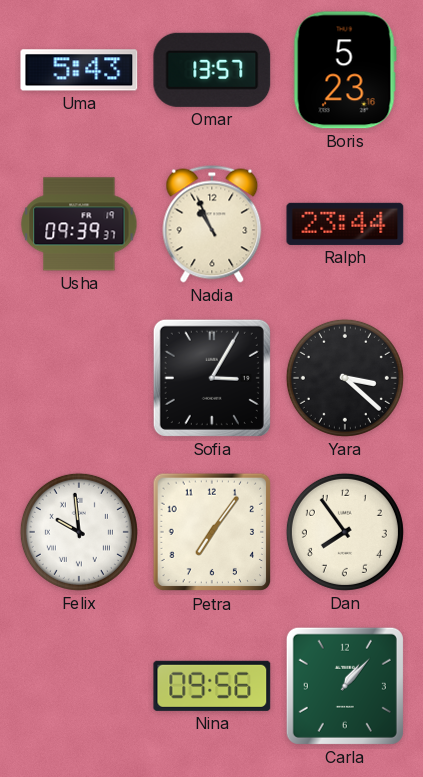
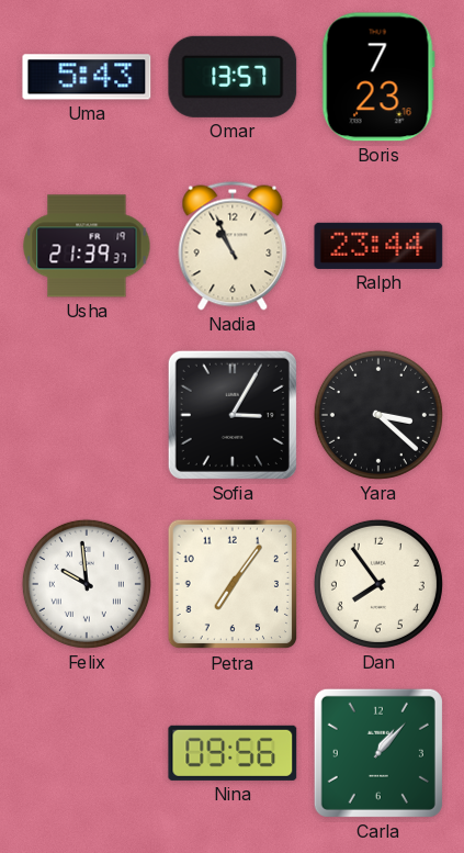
Boris: 5:23 -> 7:23
Usha: 09:39 -> 21:39
